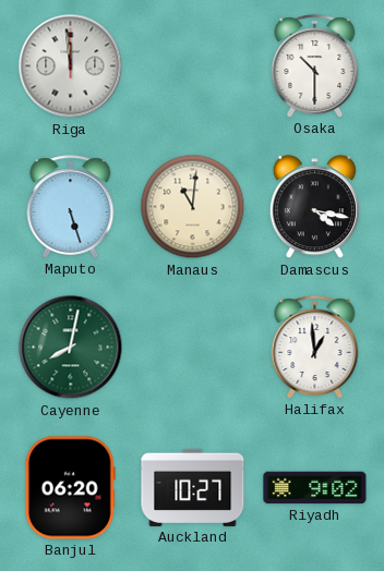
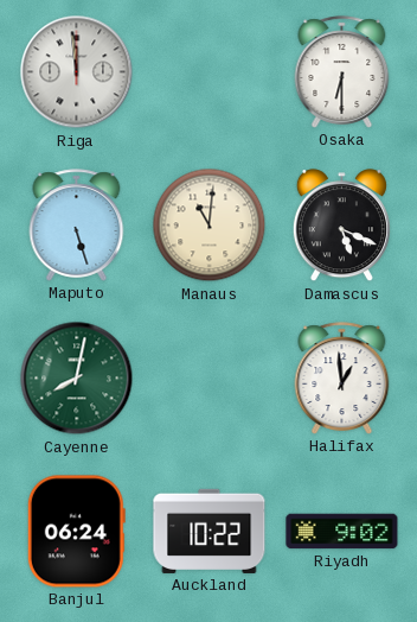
Osaka: 10:30 -> 6:30
Damascus: 4:17 -> 5:19
Banjul: 06:20 -> 06:24
Auckland: 10:27 -> 10:22
